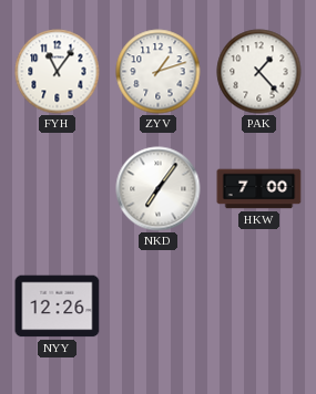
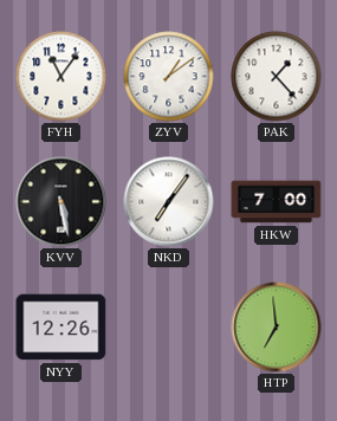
ZYV: 1:12 -> 1:09
KVV: none -> 5:28
HTP: none -> 6:59
